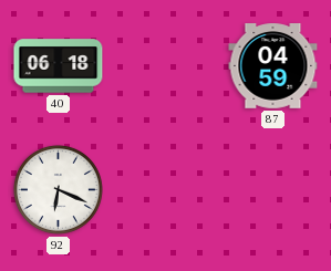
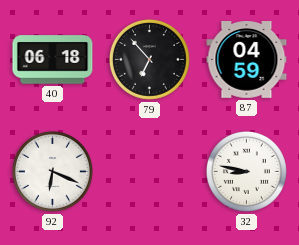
79: none -> 6:53
32: none -> 8:47
